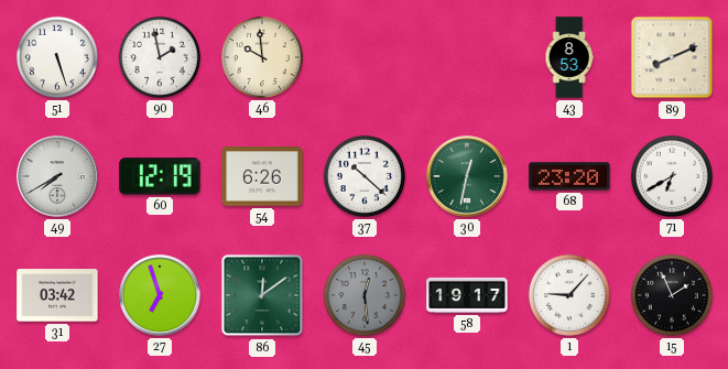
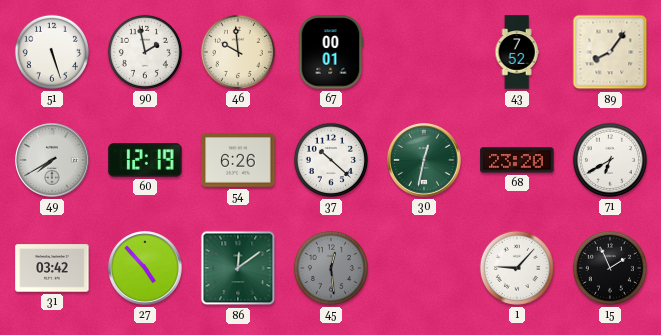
67: none -> 00:01
43: 8:53 -> 7:52
89: 8:11 -> 8:06
27: 6:57 -> 4:53
58: 19:17 -> none
